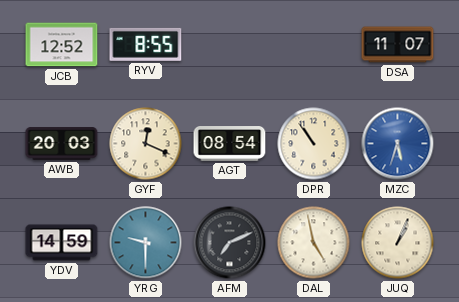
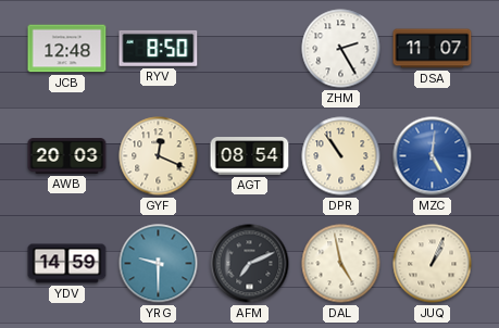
JCB: 12:52 -> 12:48
RYV: 8:55 -> 8:50
ZHM: none -> 2:25
MZC: 5:33 -> 5:01
